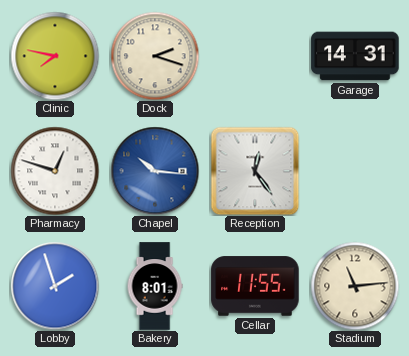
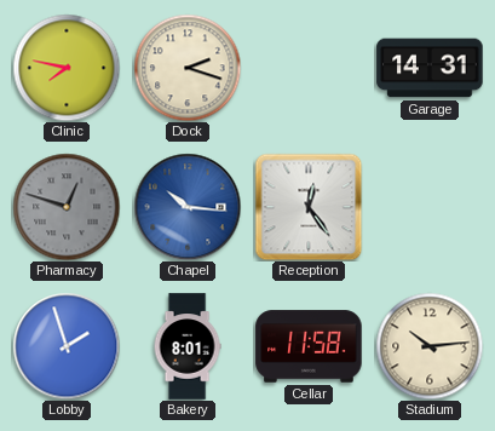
Pharmacy dial: white -> grey
Cellar: 11:55 -> 11:58
Stadium: 11:14 -> 10:14
